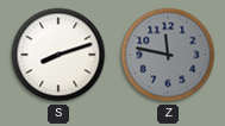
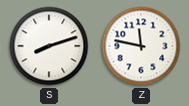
Z dial: grey -> white
